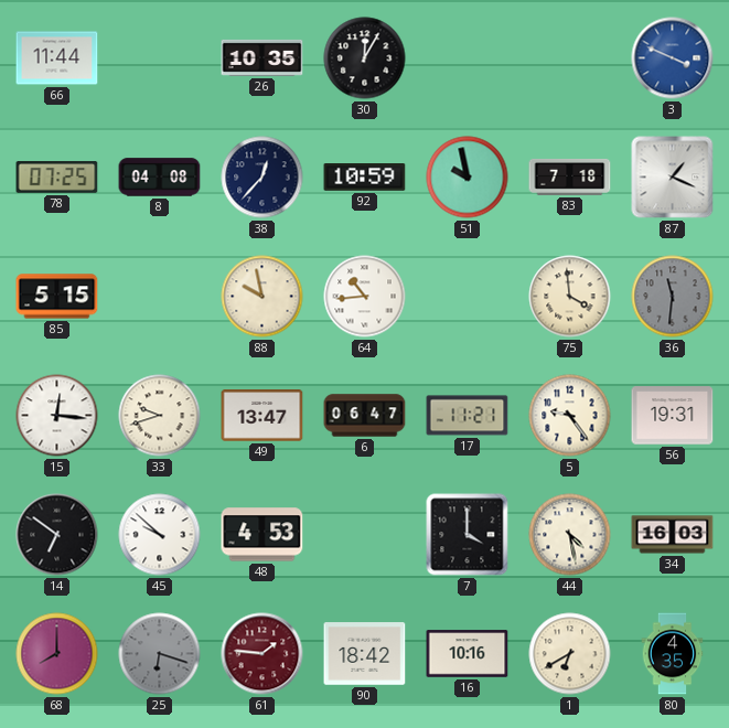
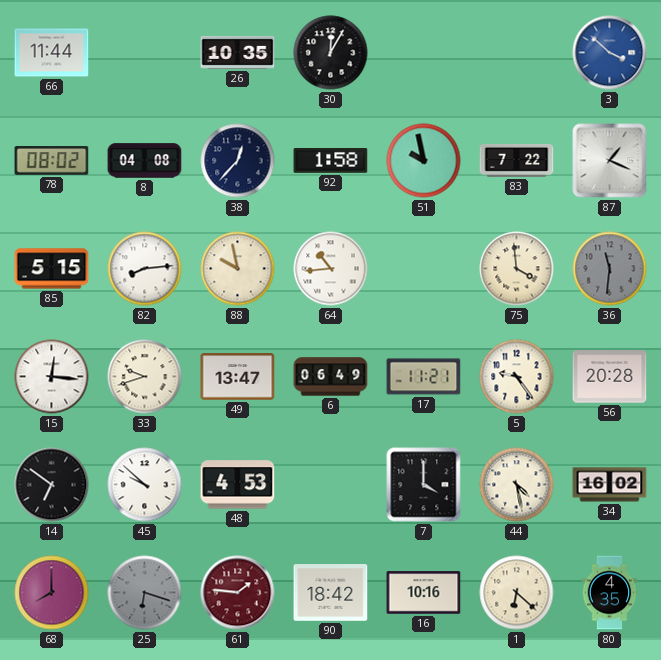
3: 3:49 -> 3:52
78: 07:25 -> 08:02
92: 10:59 -> 1:58
83: 7:18 -> 7:22
82: none -> 8:14
6: 06:47 -> 06:49
56: 19:31 -> 20:28
34: 16:03 -> 16:02
1: 6:40 -> 6:22
